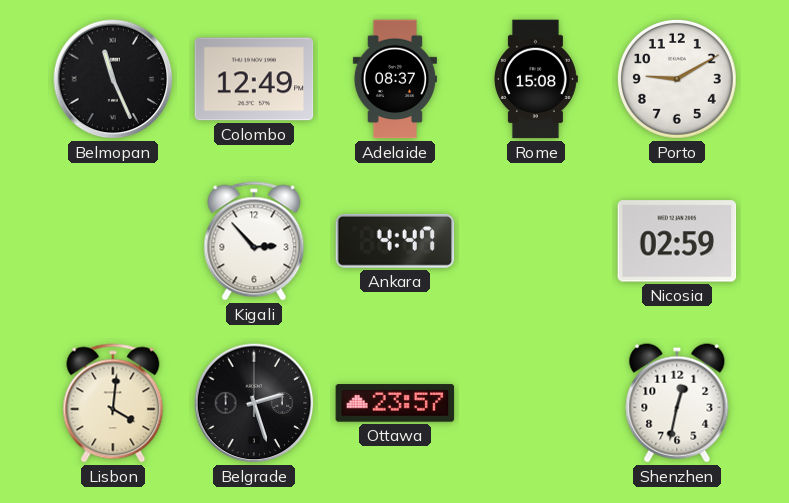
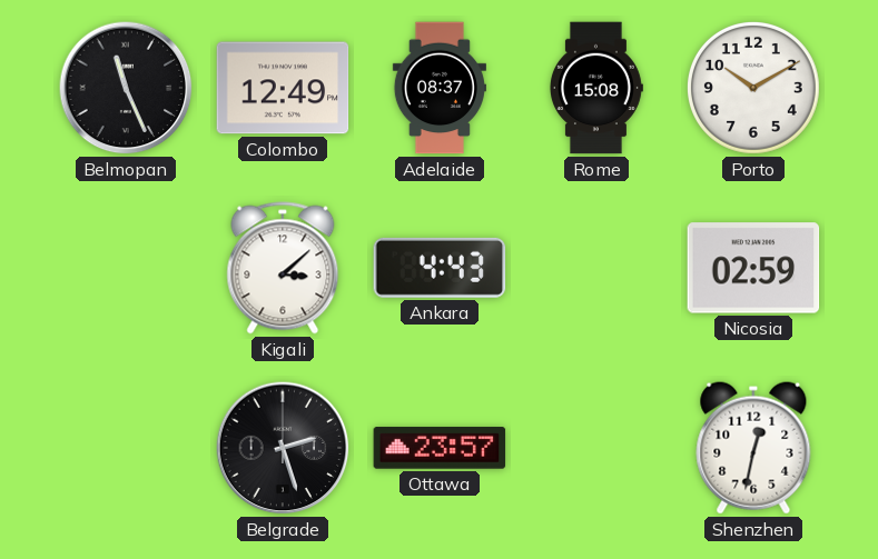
Porto: 9:10 -> 10:10
Kigali: 2:53 -> 3:08
Ankara: 4:47 -> 4:43
Lisbon: 4:01 -> none
